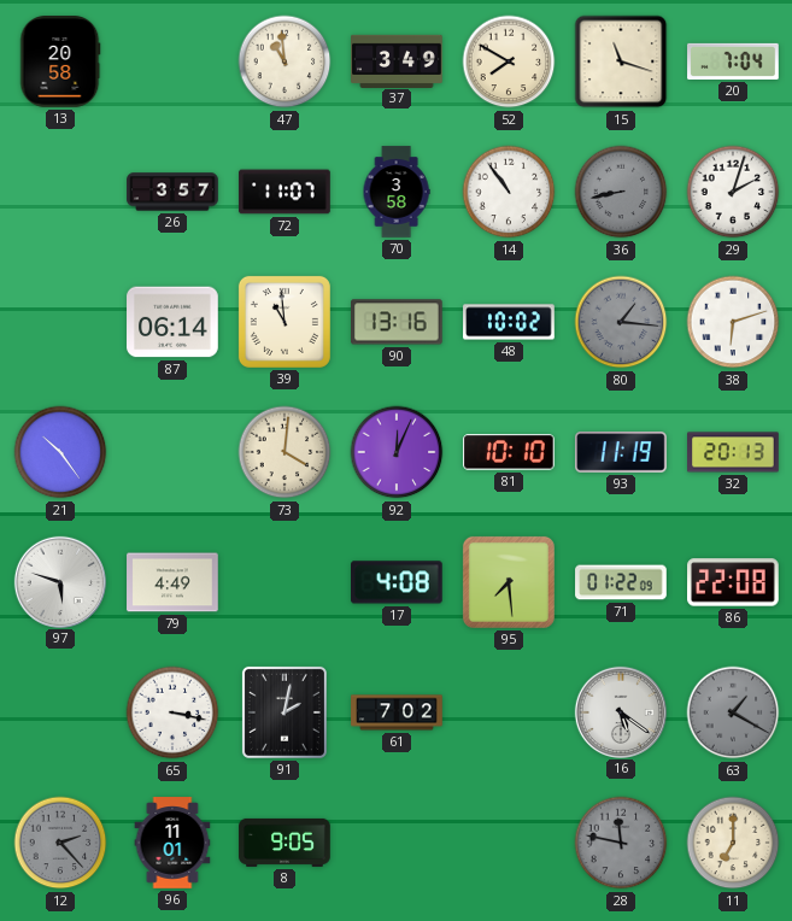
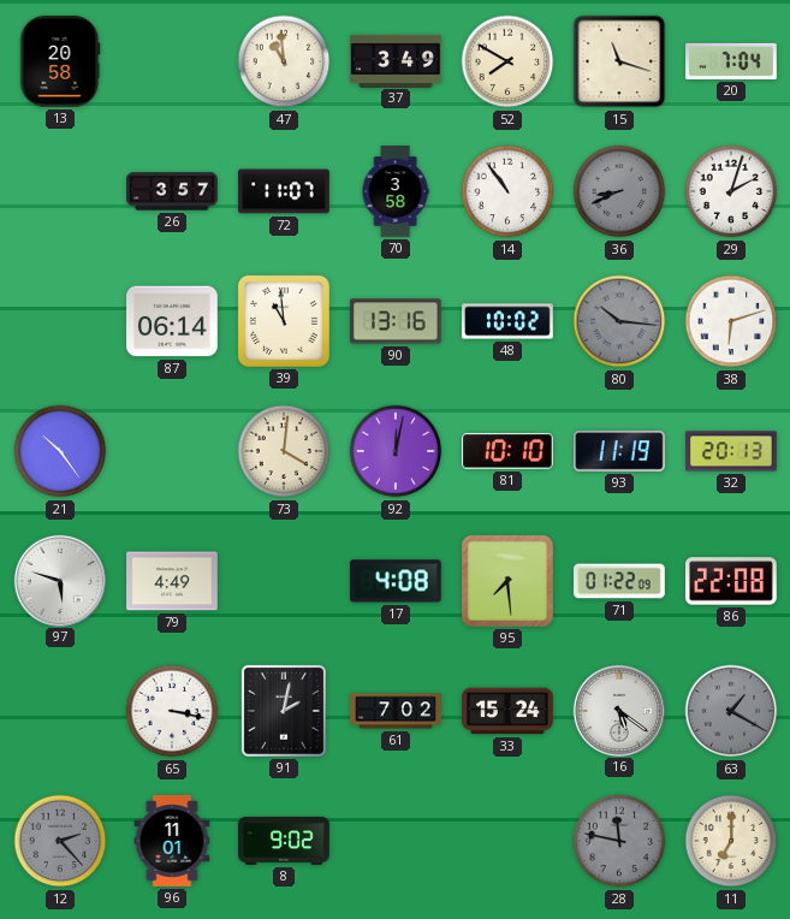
36: 8:43 -> 8:41
80: 1:16 -> 10:16
92: 12:04 -> 12:02
33: none -> 15:24
8: 9:05 -> 9:02
